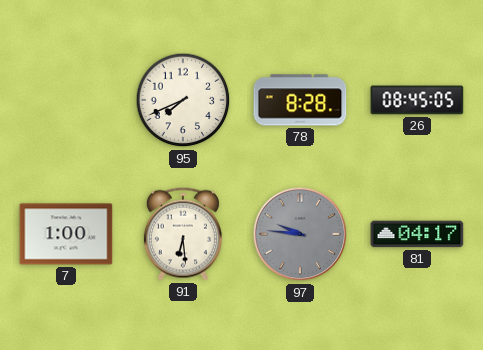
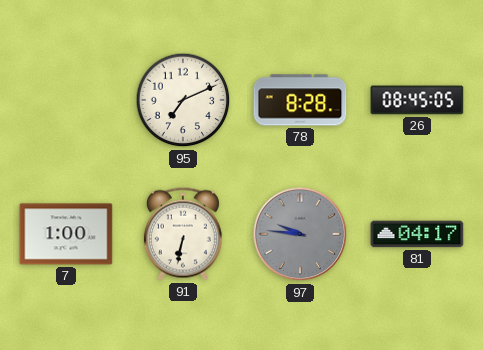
95: 7:41 -> 7:11
91: 6:29 -> 6:32
